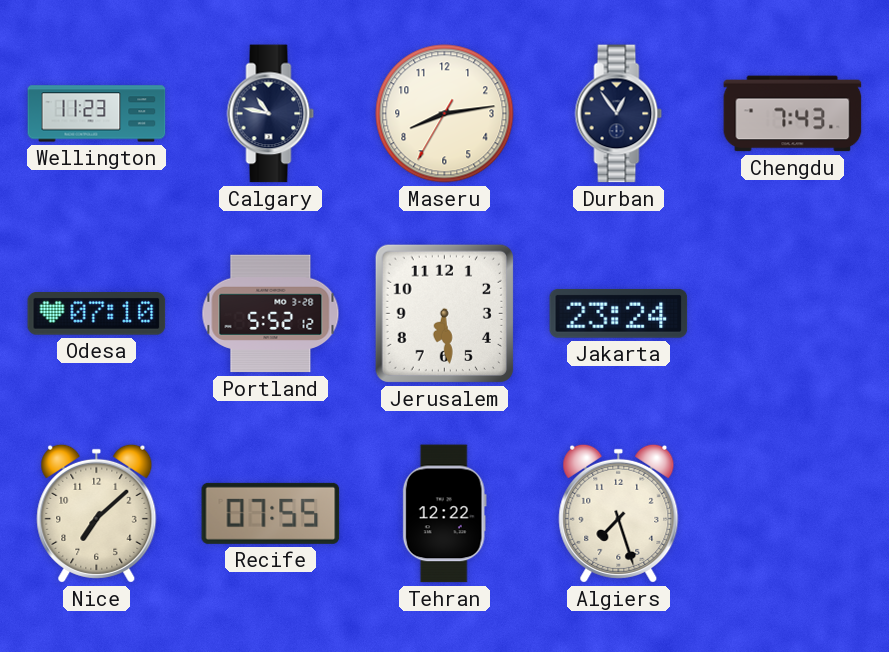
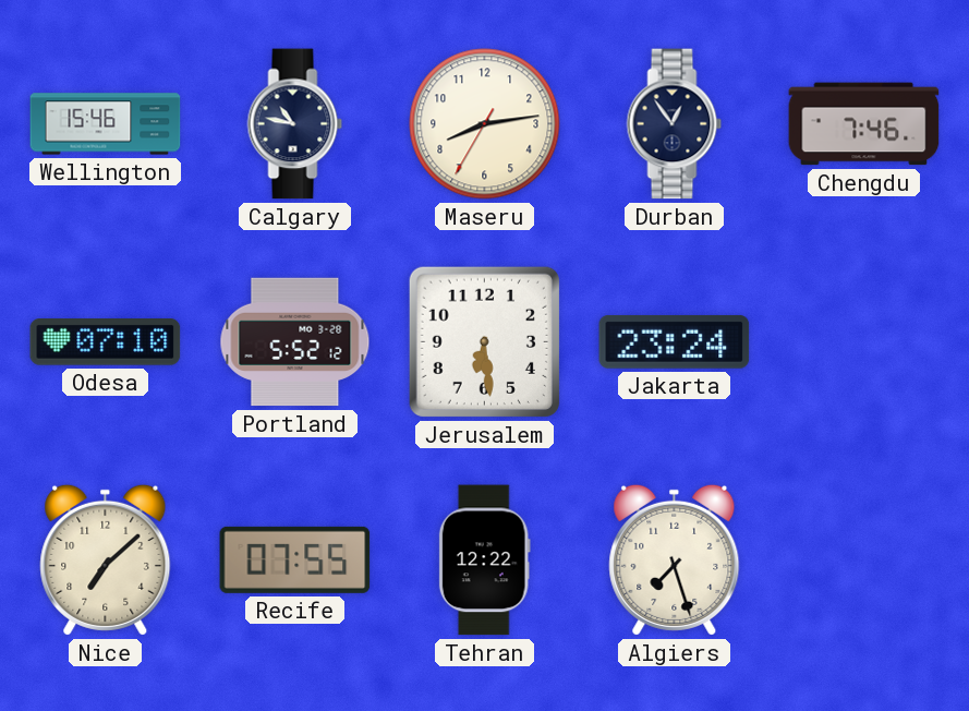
Wellington: 11:23 -> 15:46
Chengdu: 7:43 -> 7:46
